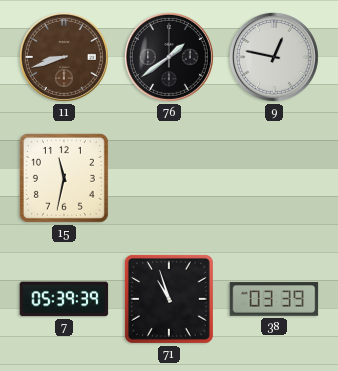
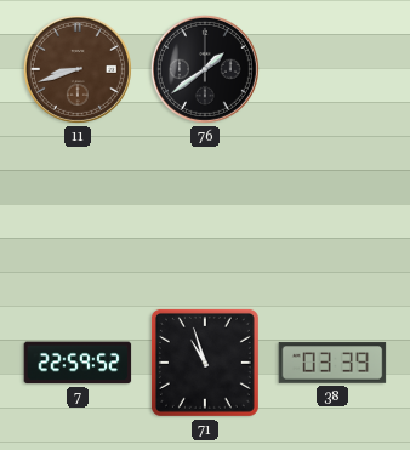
9: 12:47 -> none
15: 11:32 -> none
7: 05:39 -> 22:59
